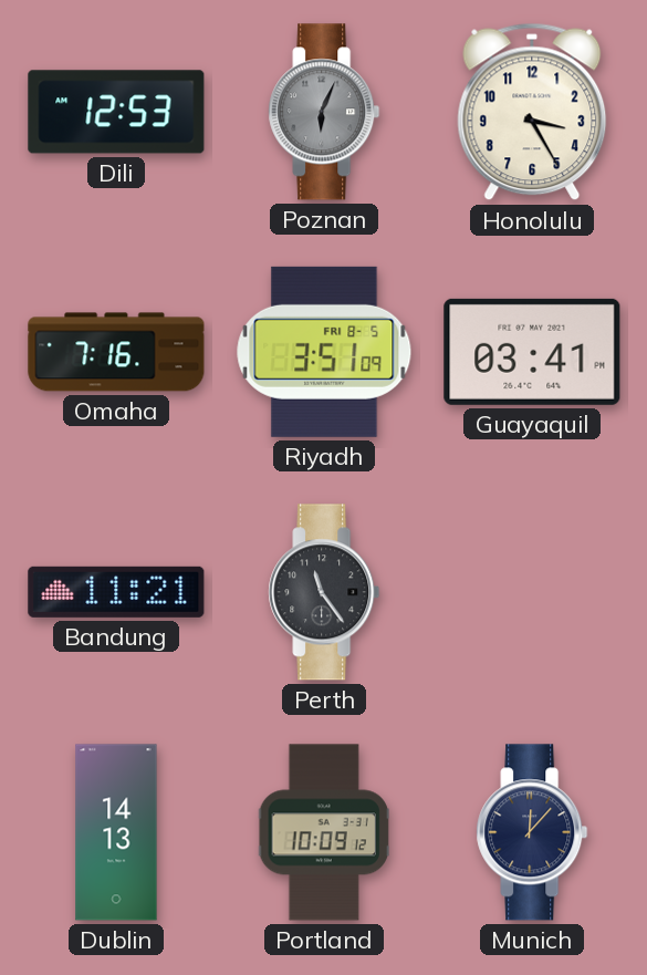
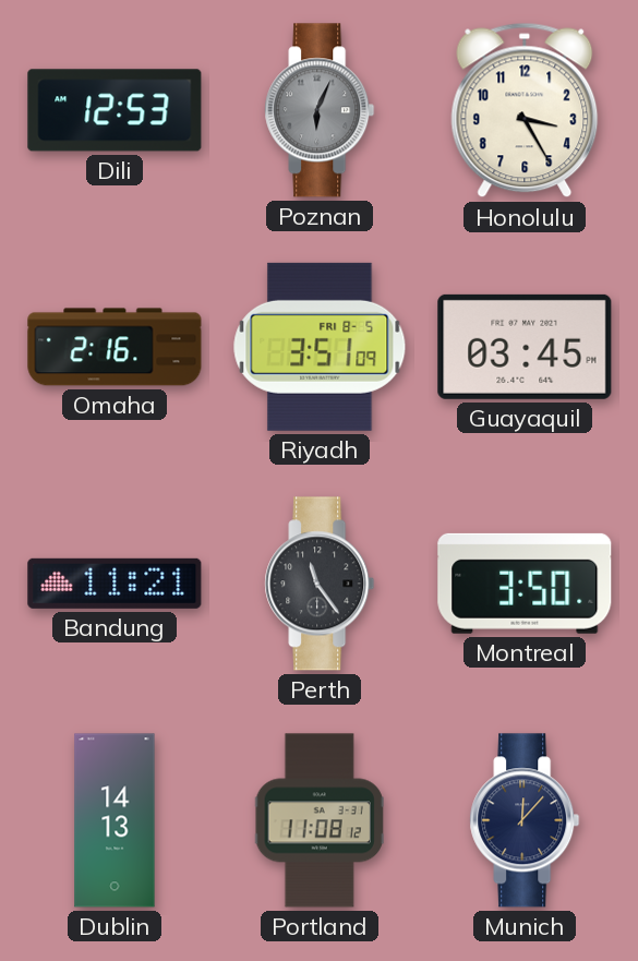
Omaha: 7:16 -> 2:16
Guayaquil: 03:41 -> 03:45
Montreal: none -> 3:50
Portland: 10:09 -> 11:08
